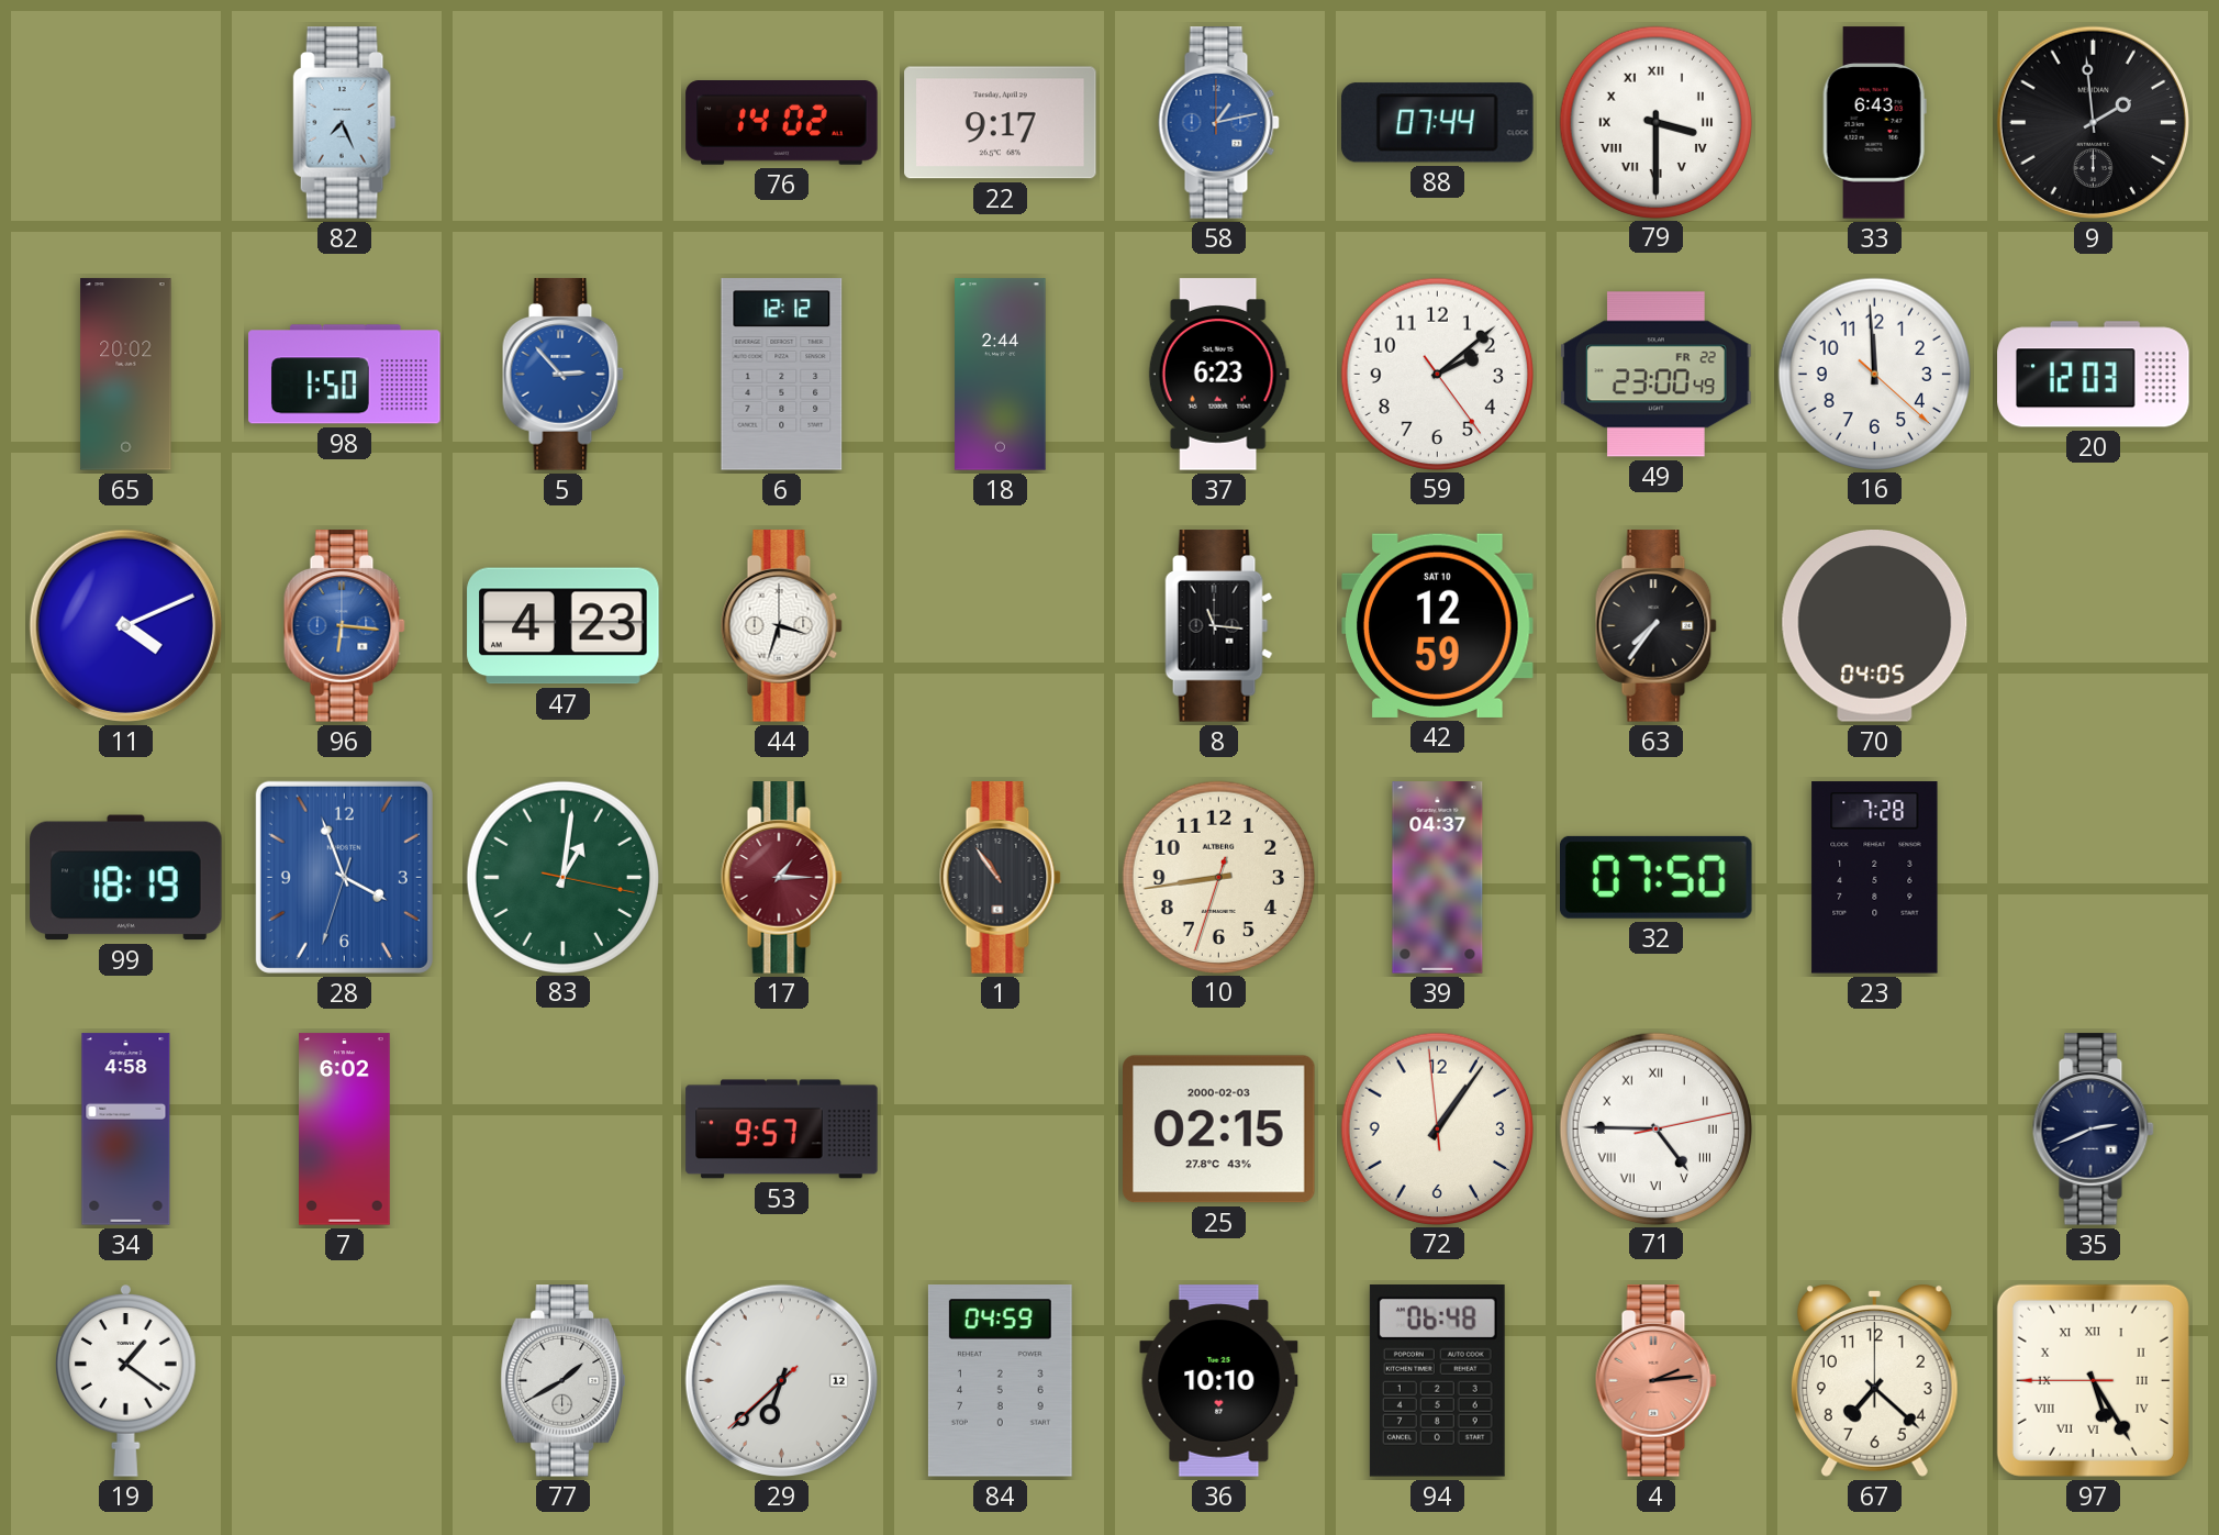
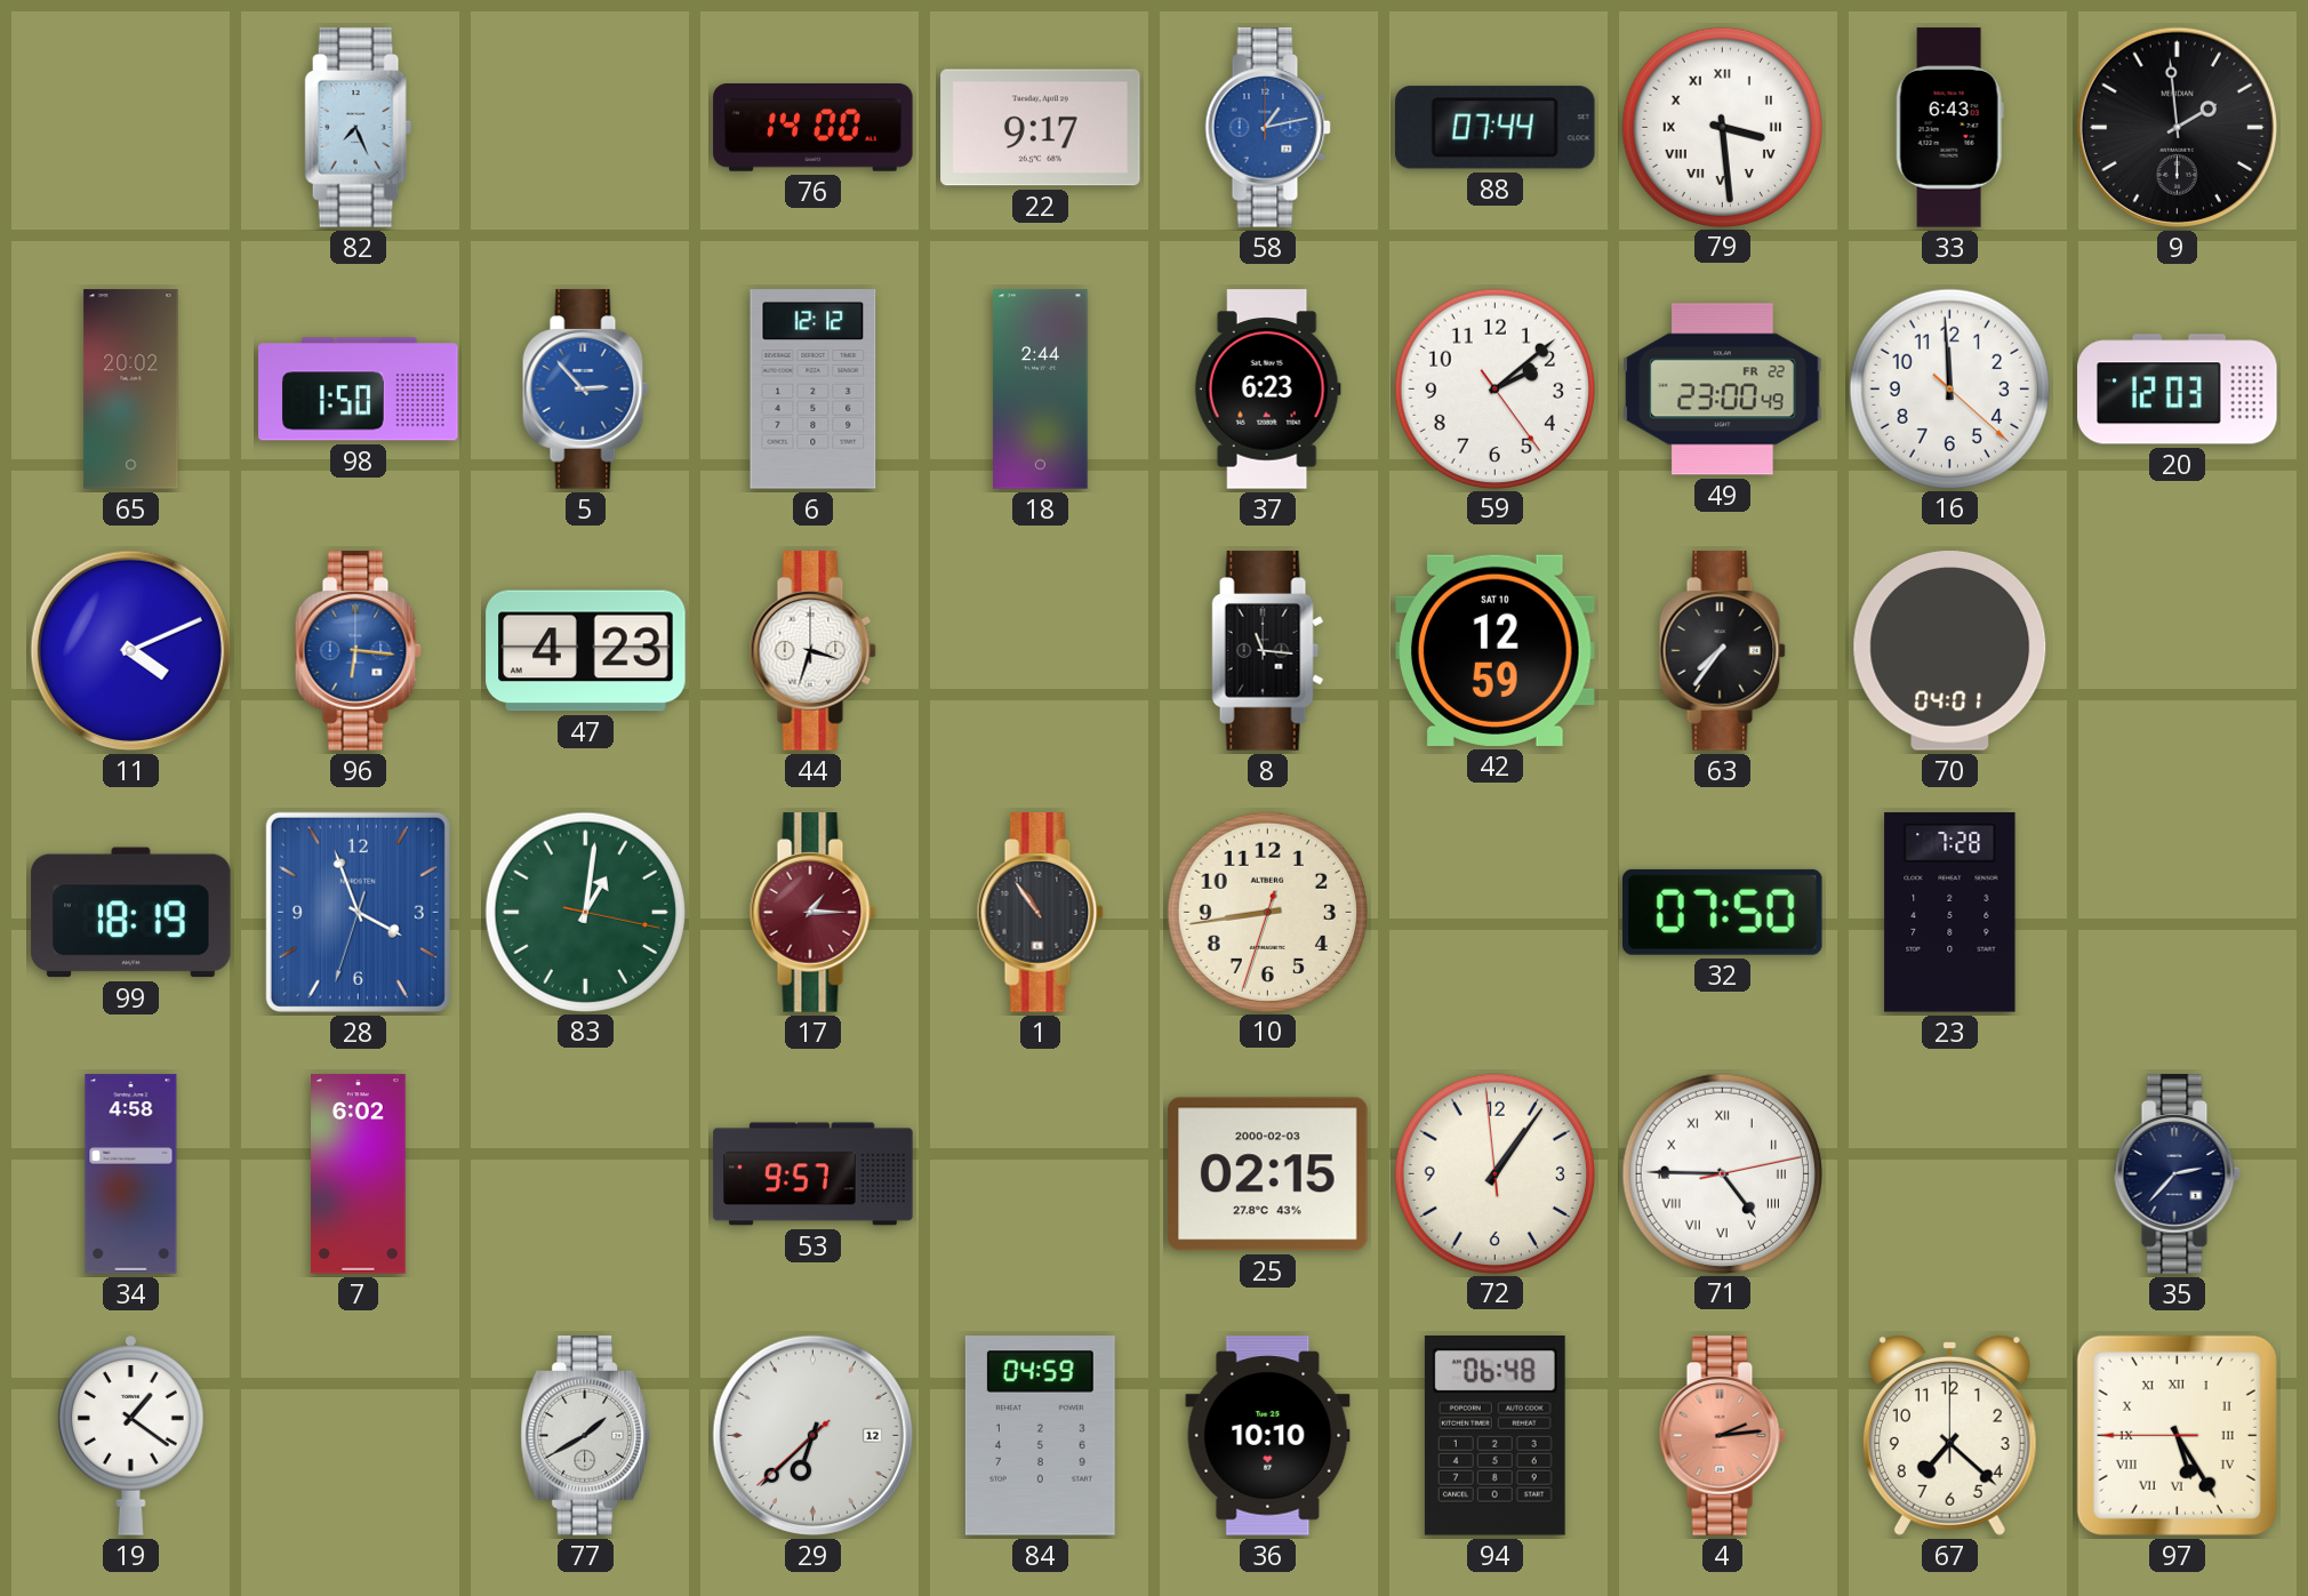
76: 14:02 -> 14:00
79: 3:30 -> 3:29
70: 04:05 -> 04:01
39: 04:37 -> none
35: 2:41 -> 2:37
